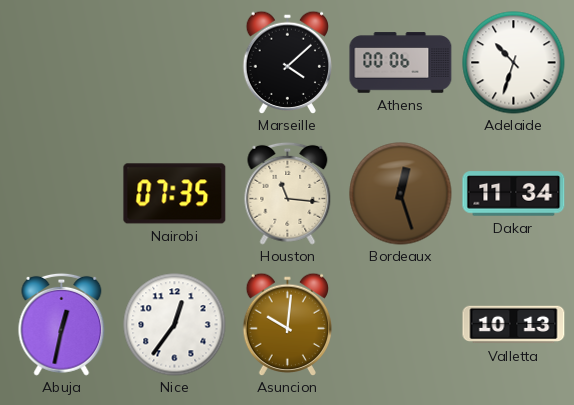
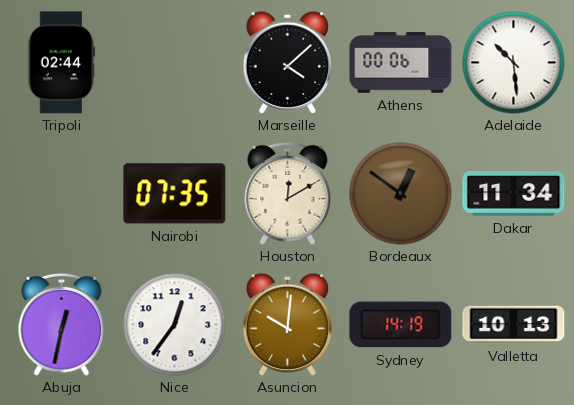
Tripoli: none -> 02:44
Adelaide: 10:33 -> 10:29
Houston: 11:16 -> 12:10
Bordeaux: 12:27 -> 12:51
Sydney: none -> 14:19
